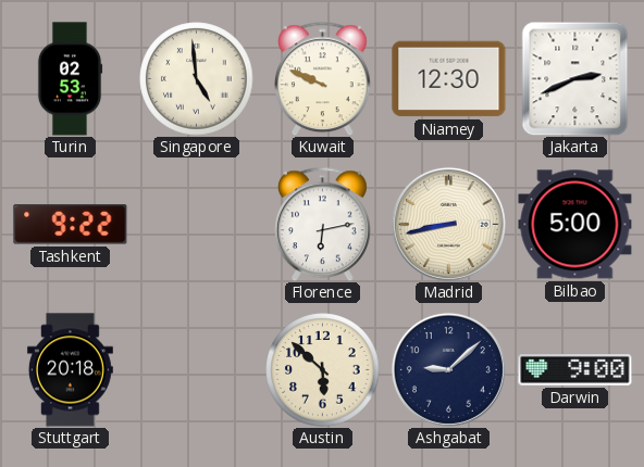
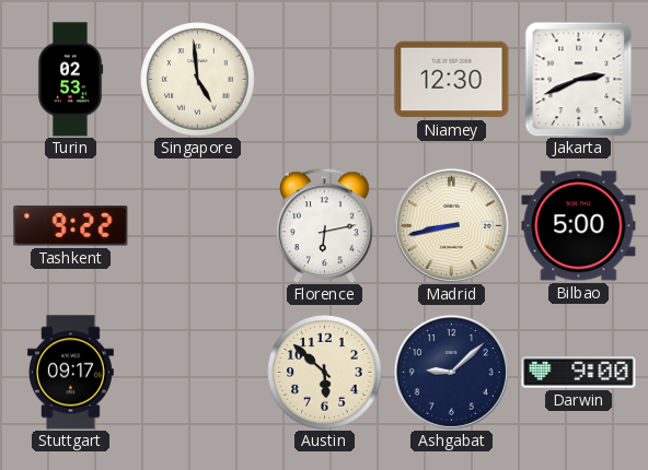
Kuwait: 9:49 -> none
Stuttgart: 20:18 -> 09:17
